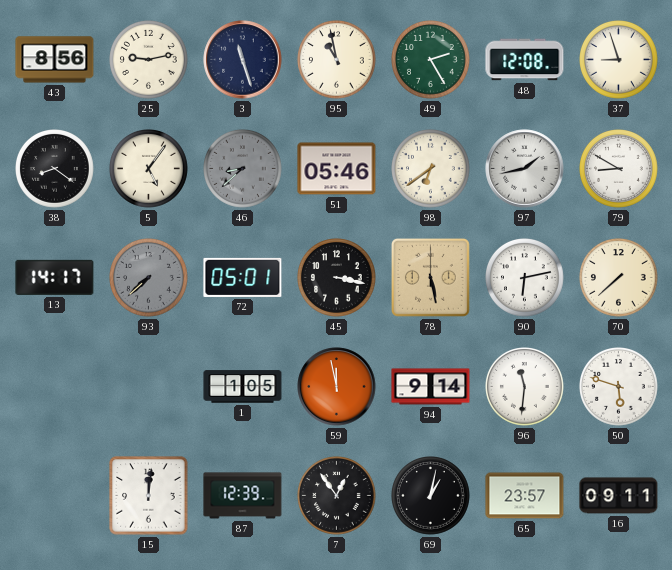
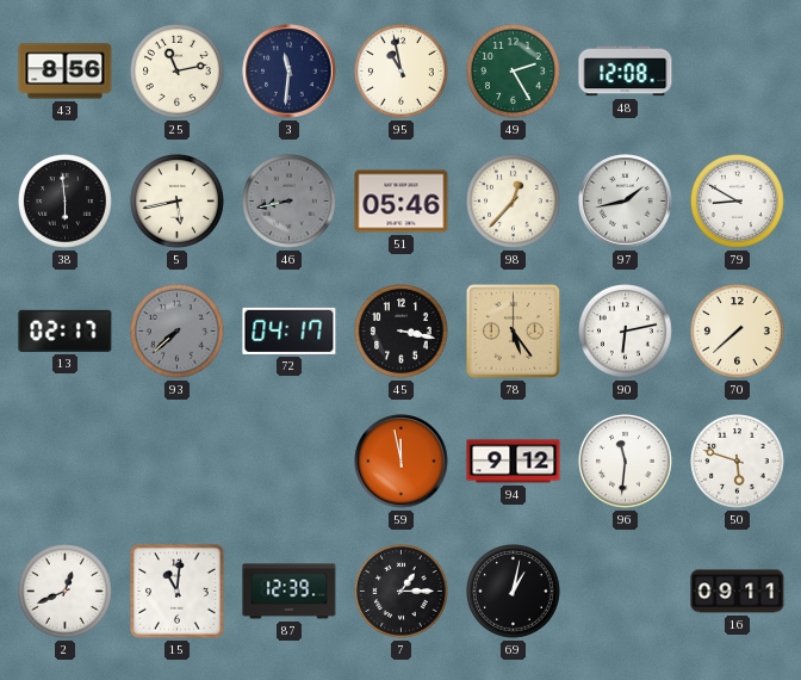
25: 9:13 -> 11:13
3: 11:27 -> 11:31
37: 8:57 -> none
38: 8:21 -> 5:59
5: 5:06 -> 5:43
46: 8:38 -> 8:43
98: 6:39 -> 12:37
13: 14:17 -> 02:17
72: 05:01 -> 04:17
78: 5:28 -> 5:24
1: 1:05 -> none
94: 9:14 -> 9:12
2: none -> 12:41
15: 12:01 -> 11:01
7: 12:54 -> 1:15
65: 23:57 -> none
